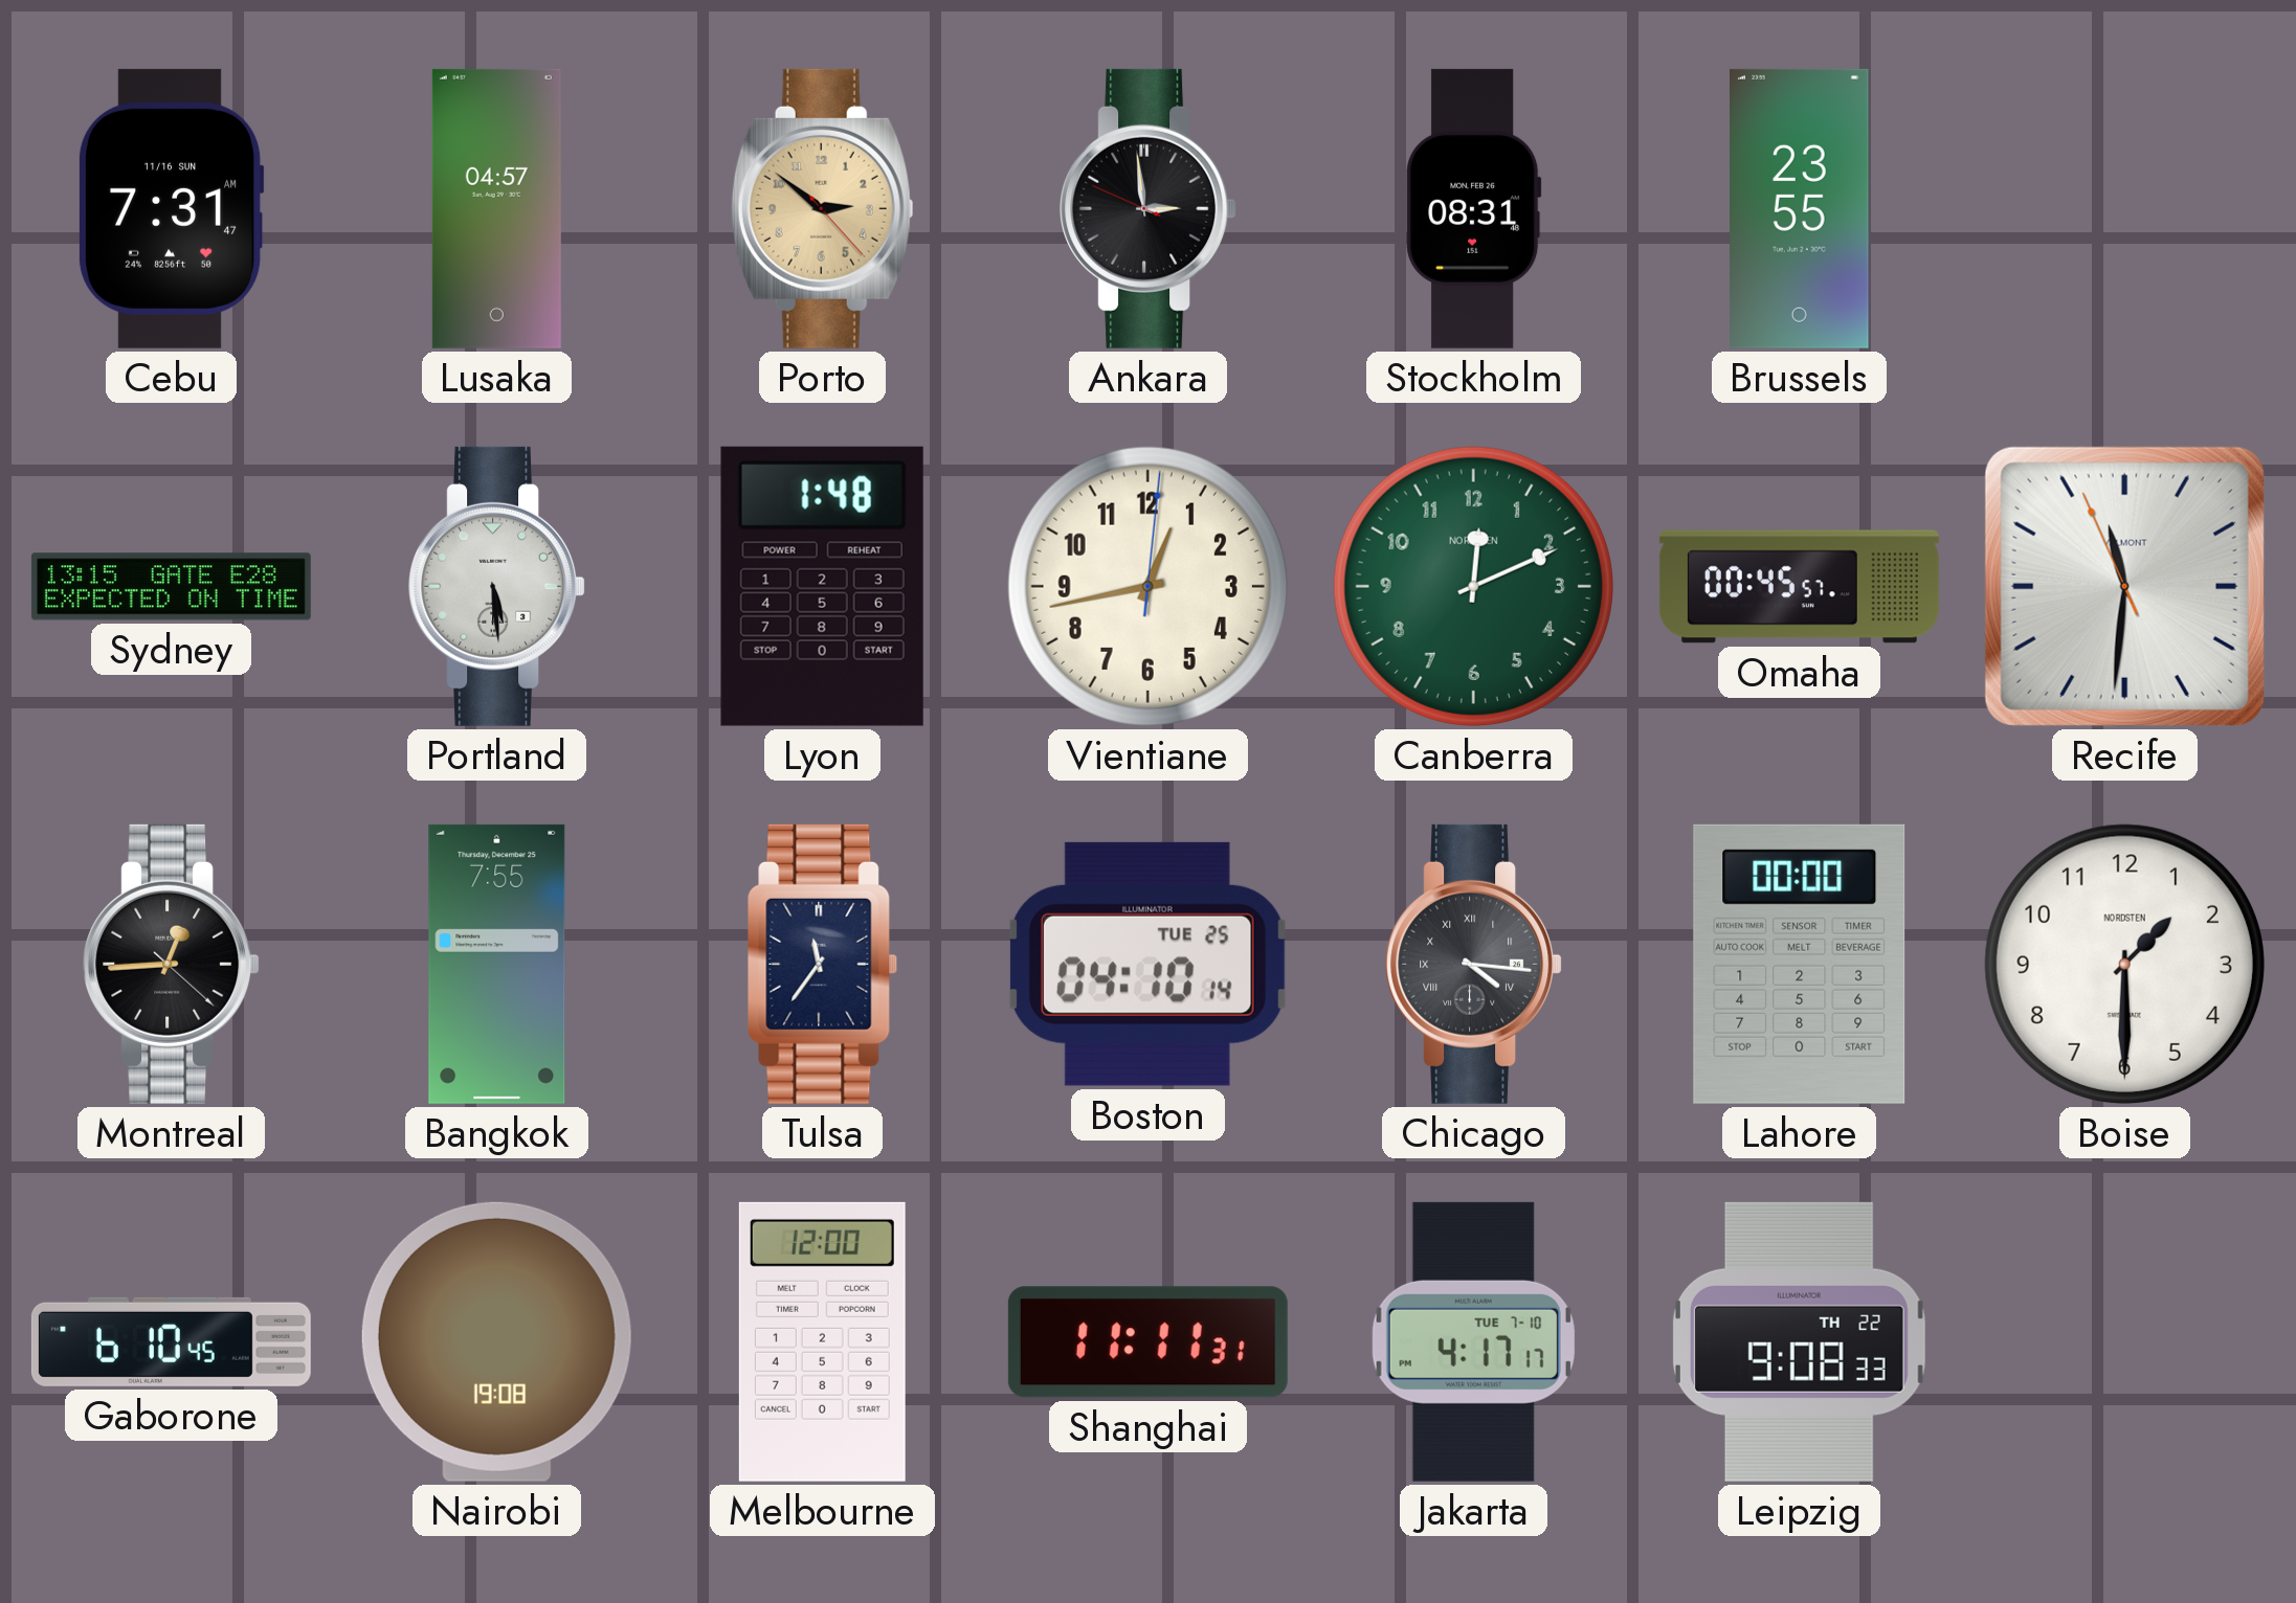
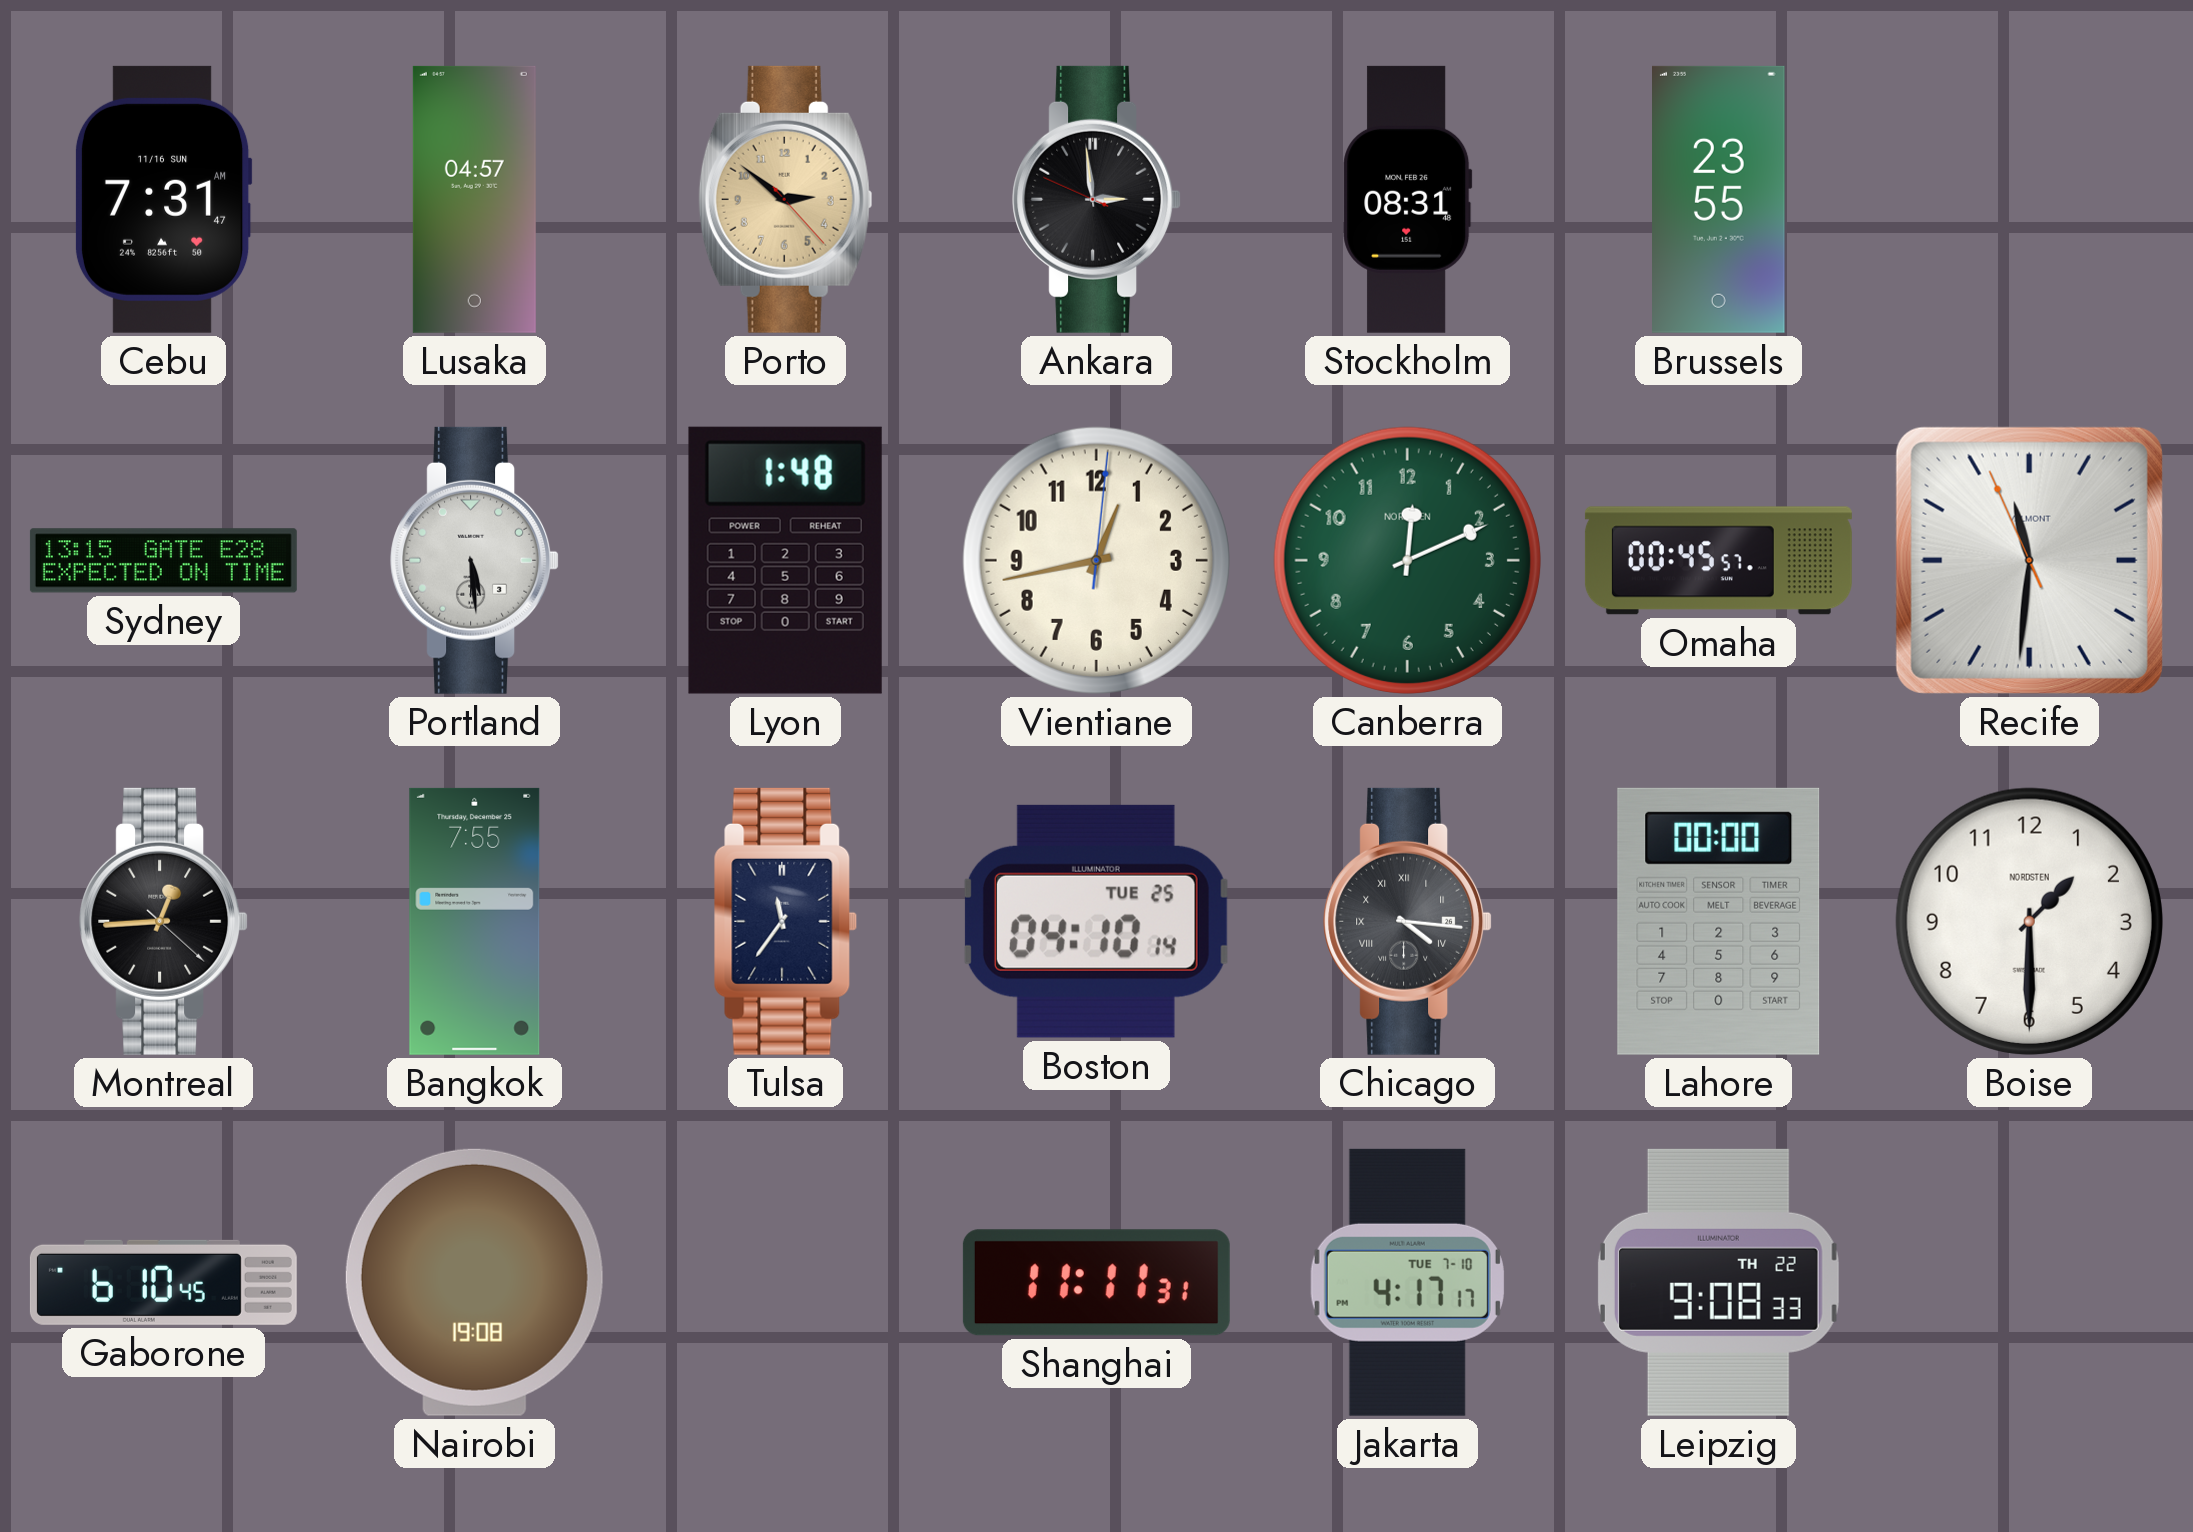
Melbourne: 12:00 -> none
